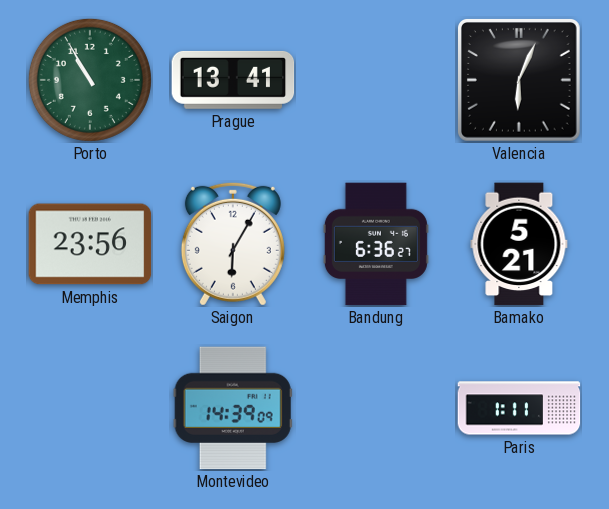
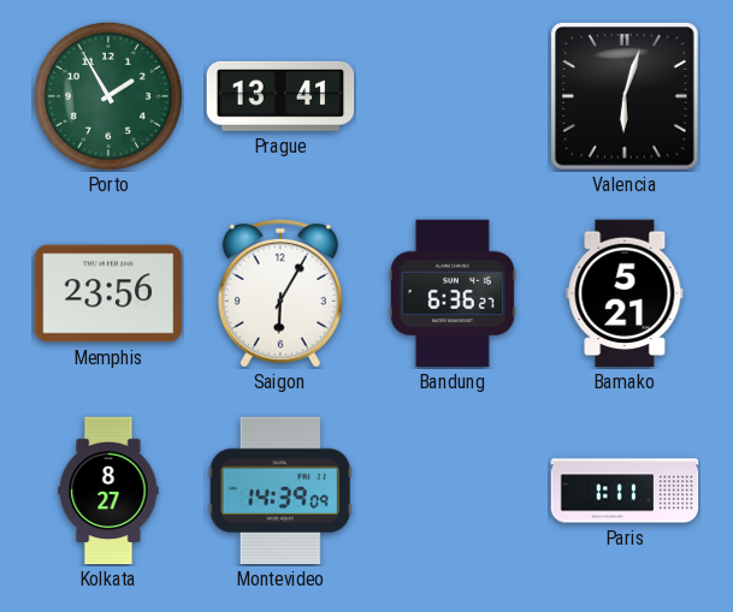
Porto: 10:55 -> 1:55
Valencia: 6:04 -> 6:03
Kolkata: none -> 8:27
